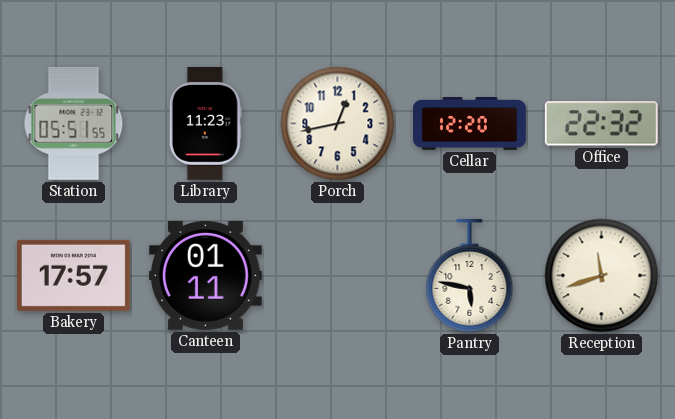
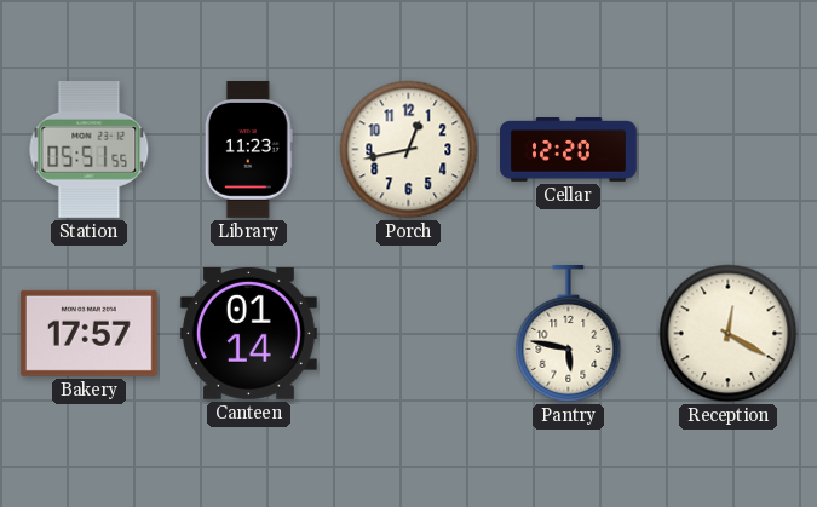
Office: 22:32 -> none
Canteen: 01:11 -> 01:14
Reception: 11:42 -> 12:20
